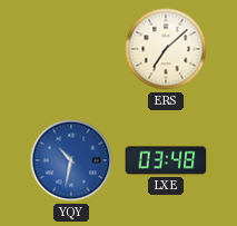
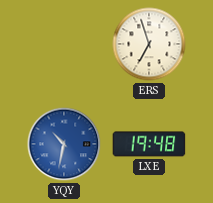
ERS: 7:08 -> 6:57
LXE: 03:48 -> 19:48
